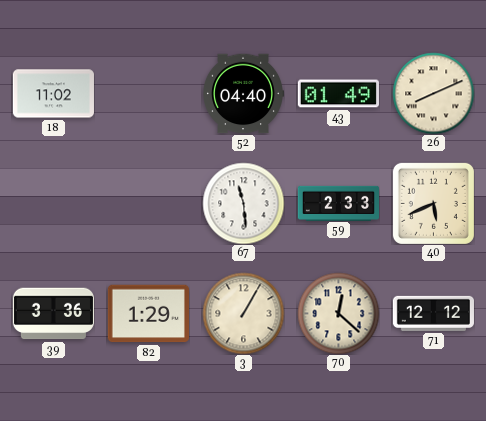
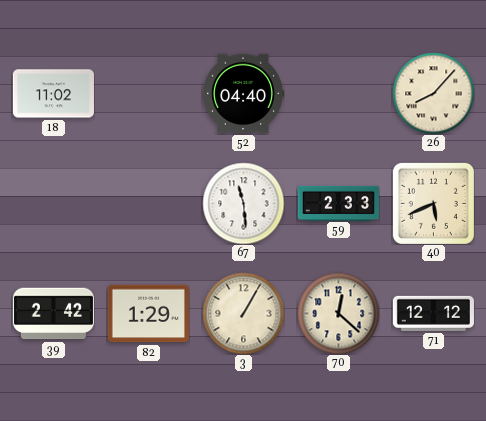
43: 01:49 -> none
26: 8:11 -> 8:07
39: 3:36 -> 2:42
